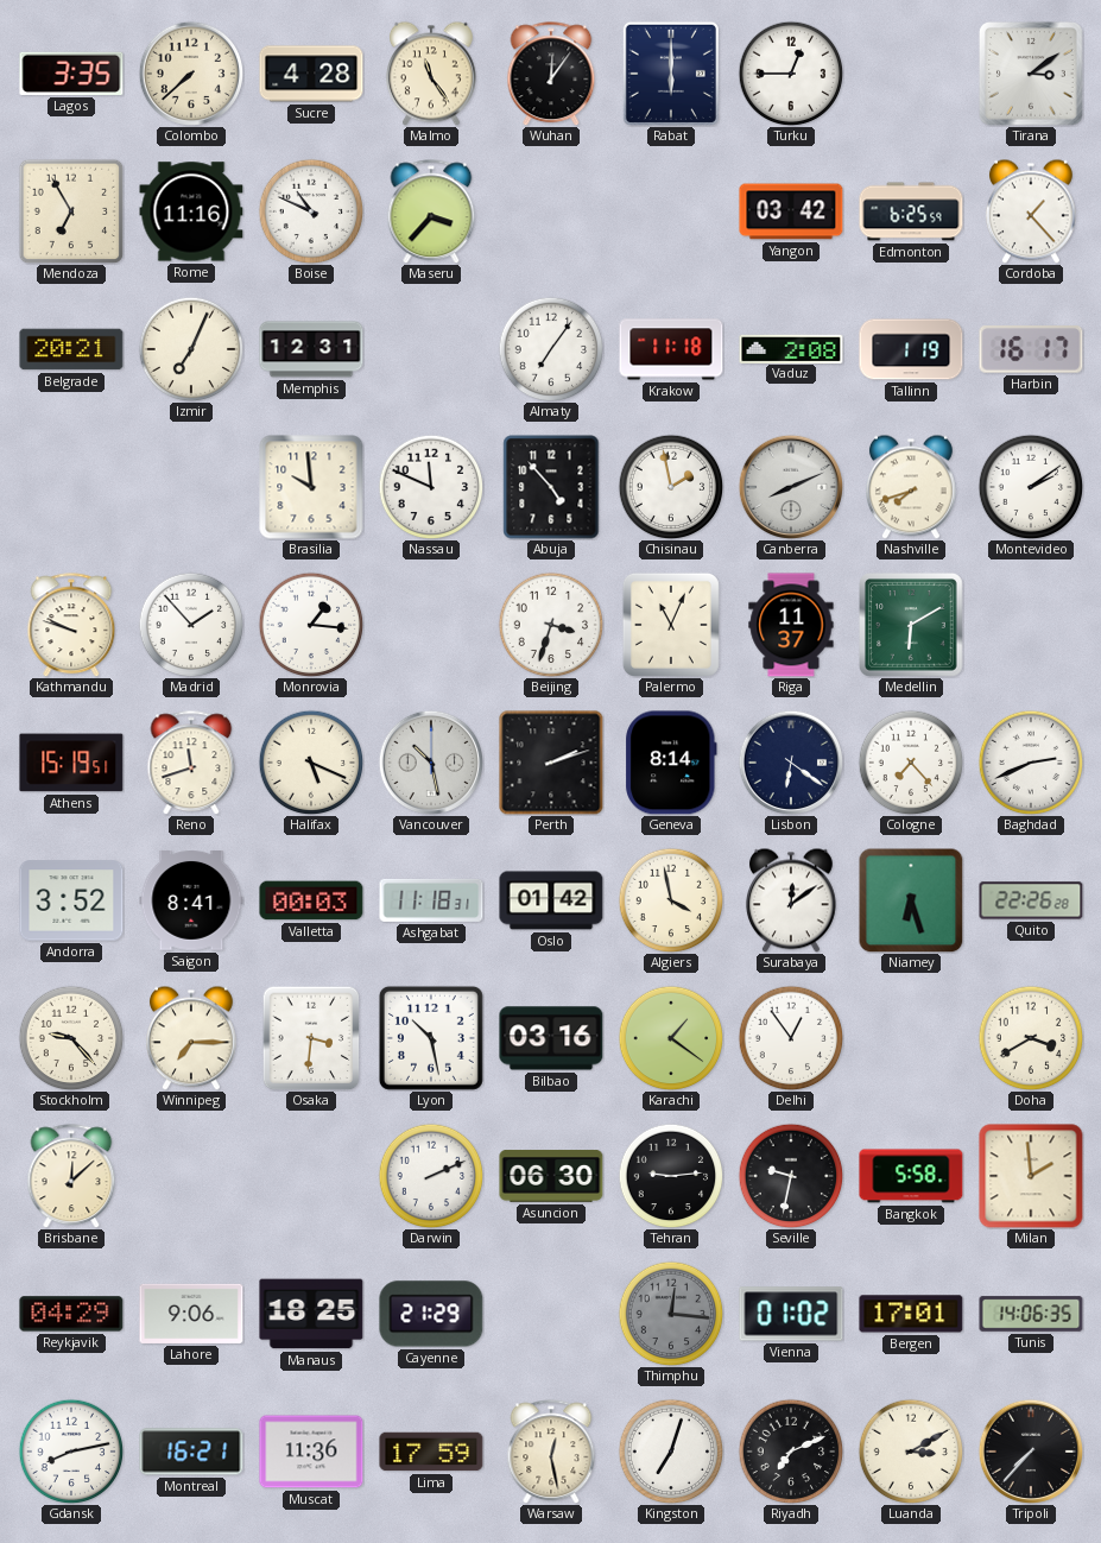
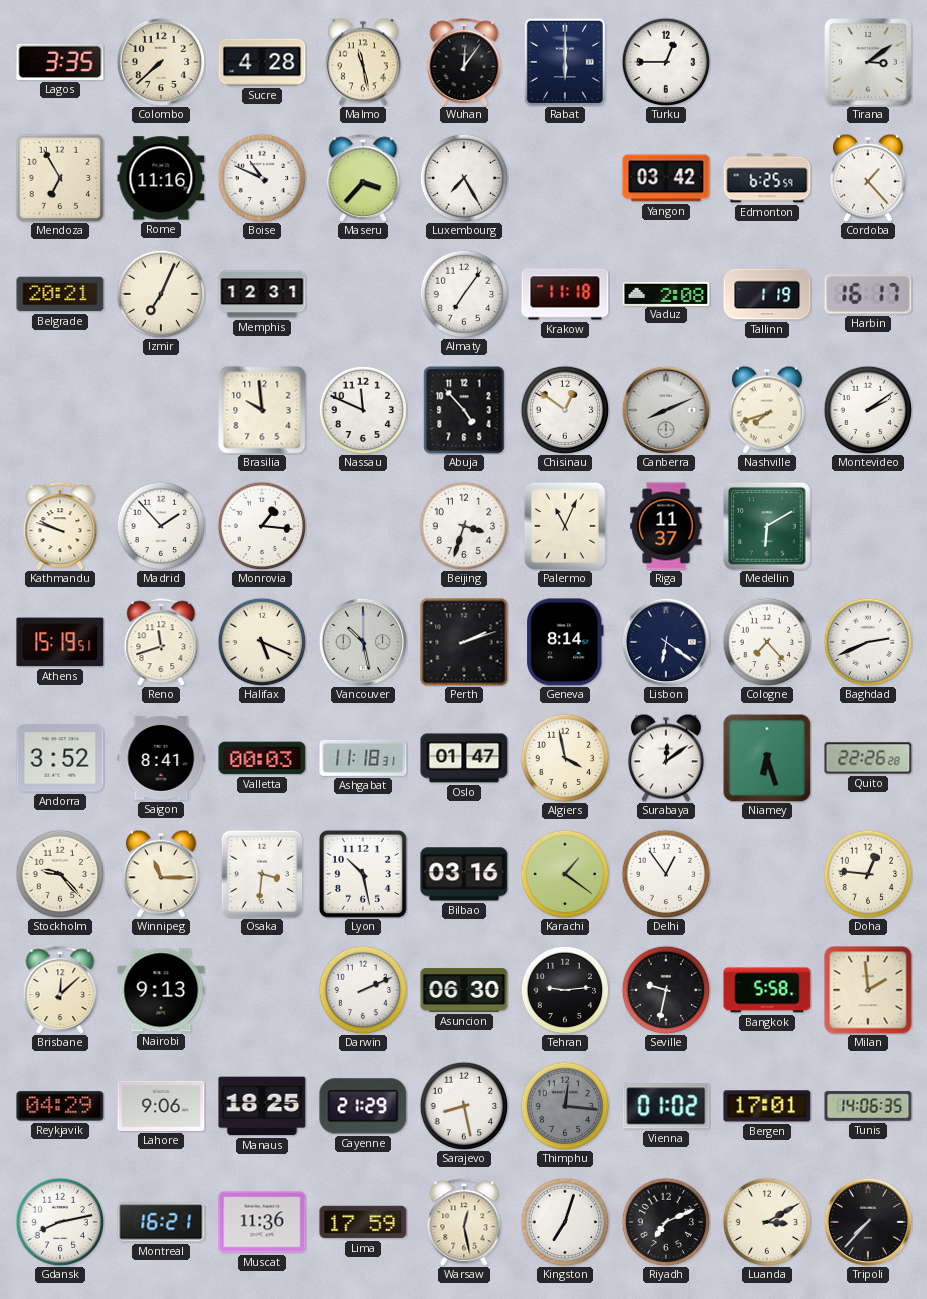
Malmo: 11:24 -> 11:28
Luxembourg: none -> 7:25
Chisinau: 1:58 -> 12:51
Oslo: 01:42 -> 01:47
Winnipeg: 7:15 -> 11:15
Doha: 3:40 -> 12:46
Nairobi: none -> 9:13
Sarajevo: none -> 8:28
